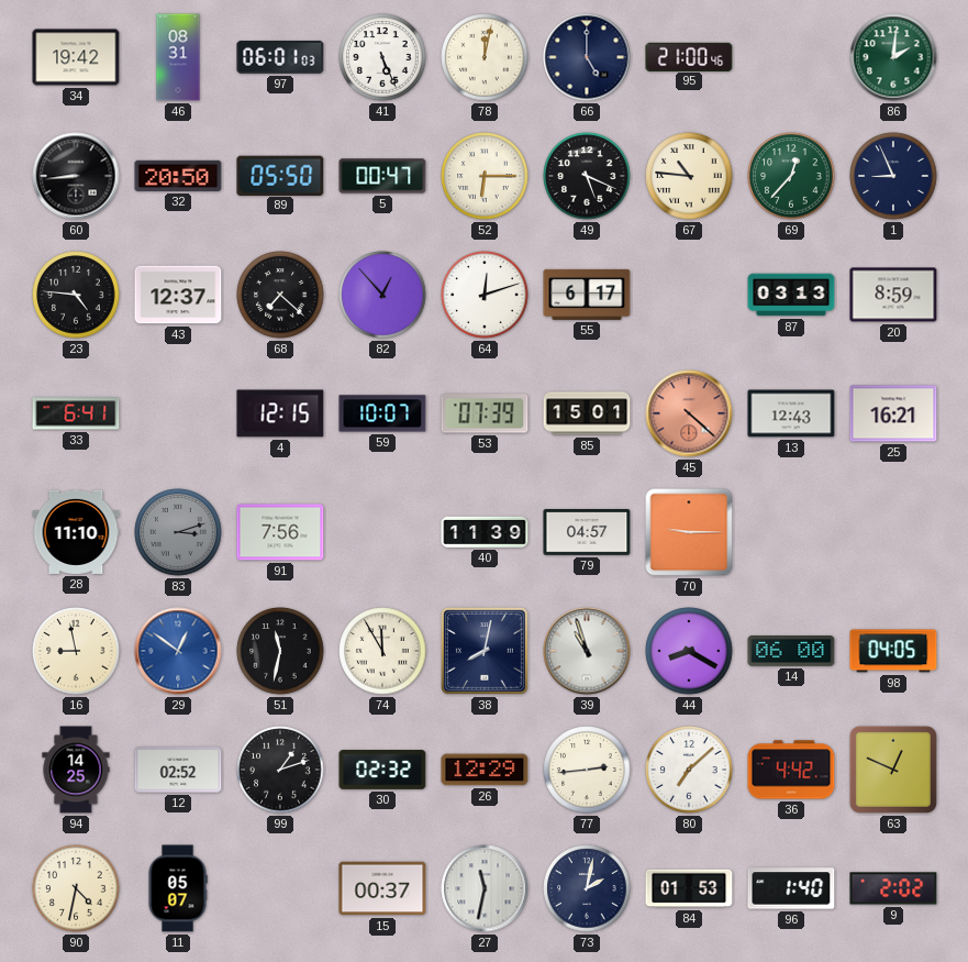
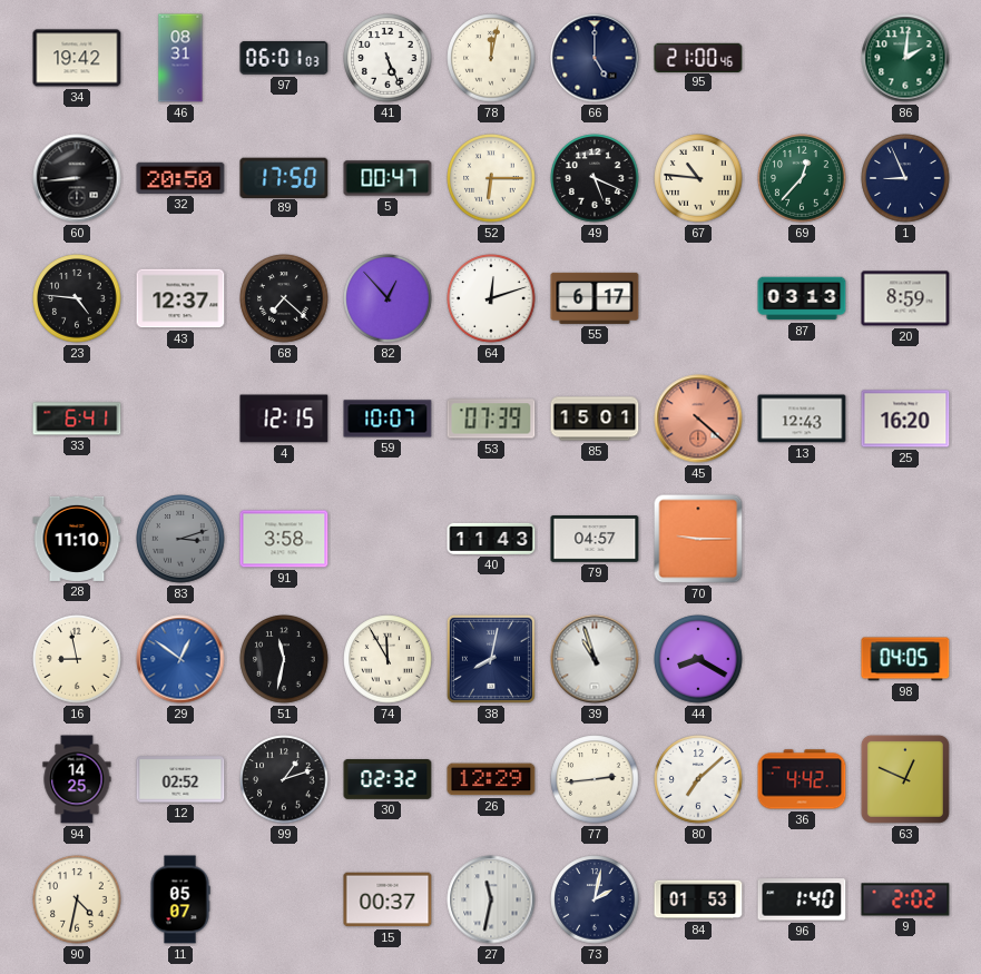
89: 05:50 -> 17:50
25: 16:21 -> 16:20
91: 7:56 -> 3:58
40: 11:39 -> 11:43
14: 06:00 -> none
